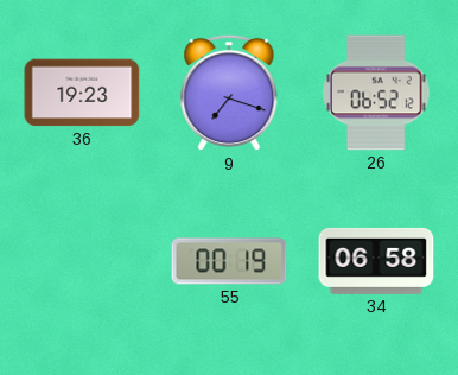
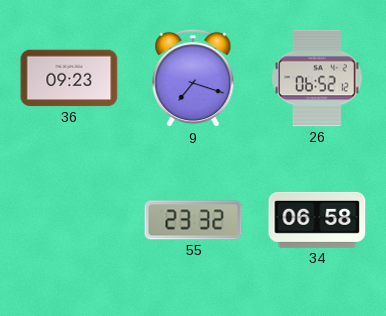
36: 19:23 -> 09:23
55: 00:19 -> 23:32
